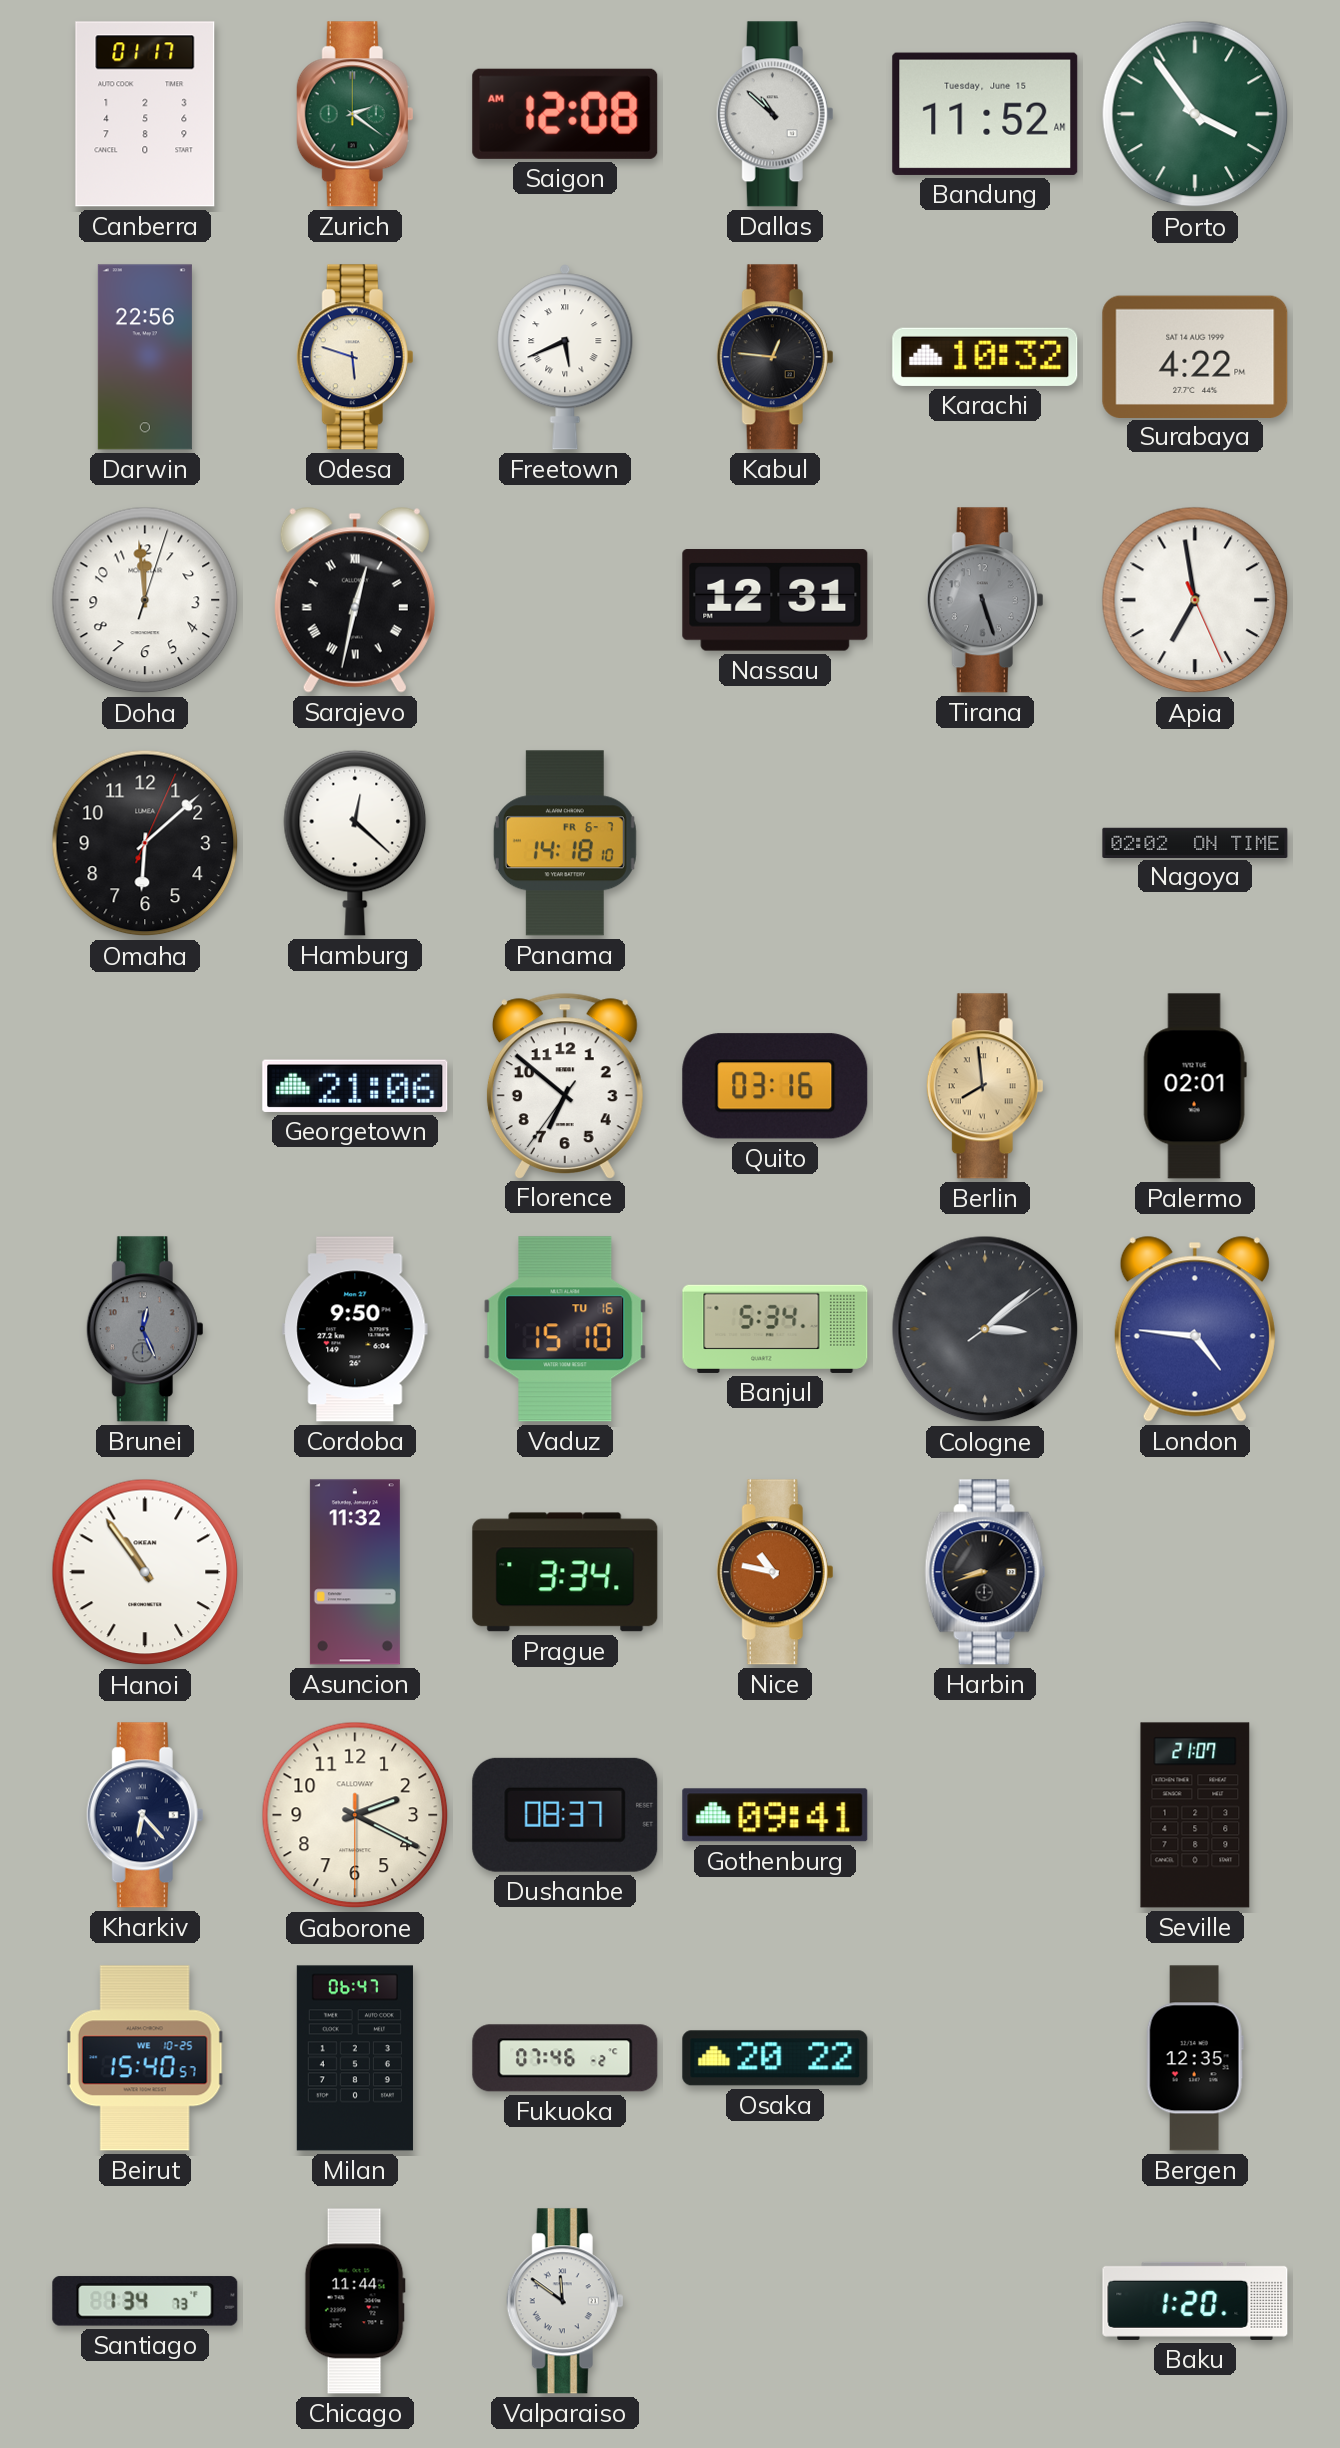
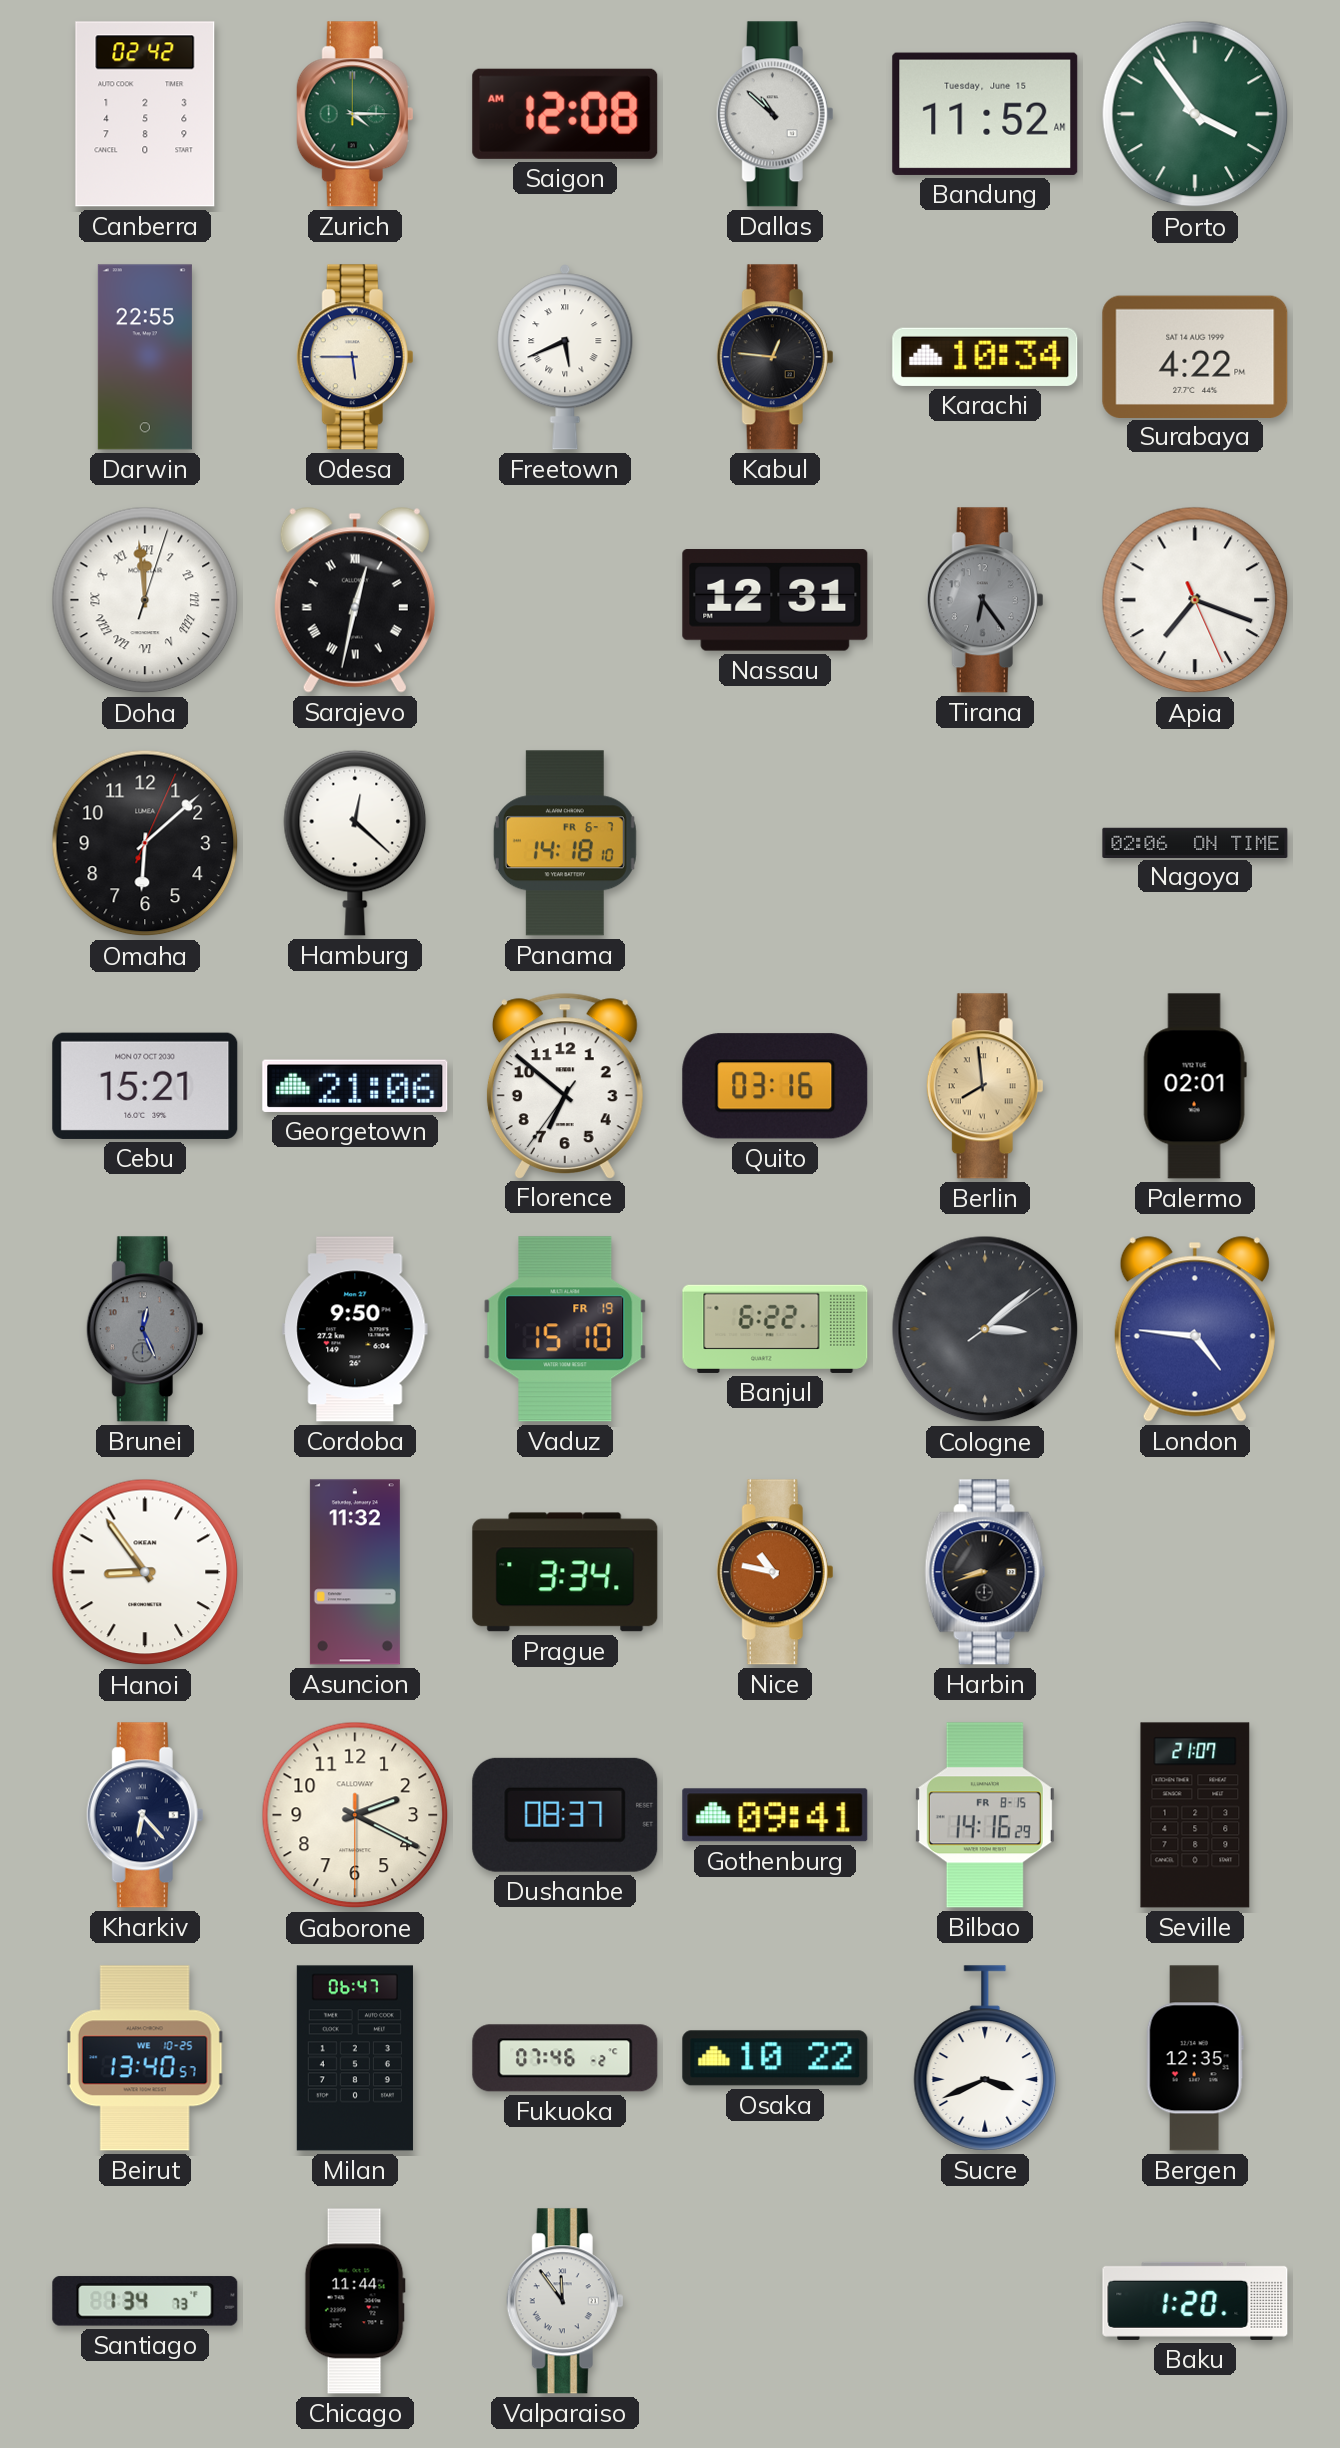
Canberra: 01:17 -> 02:42
Zurich: 2:21 -> 4:15
Darwin: 22:56 -> 22:55
Odesa: 5:48 -> 5:45
Karachi: 10:32 -> 10:34
Doha numerals: Arabic -> Roman
Tirana: 5:27 -> 6:24
Apia: 6:58 -> 7:18
Nagoya: 02:02 -> 02:06
Cebu: none -> 15:21
Vaduz date: TU 16 -> FR 19
Banjul: 5:34 -> 6:22
Hanoi: 10:54 -> 8:54
Bilbao: none -> 14:16
Beirut: 15:40 -> 13:40
Osaka: 20:22 -> 10:22
Sucre: none -> 3:41
Valparaiso: 11:51 -> 11:54
